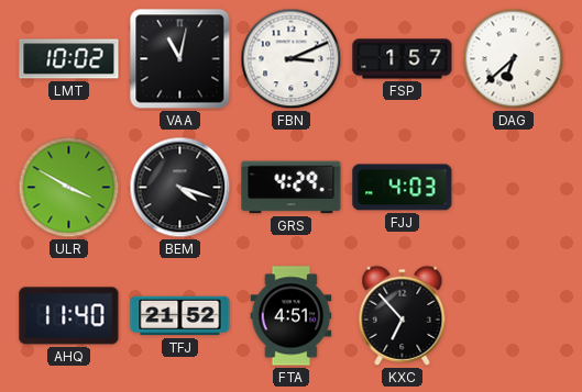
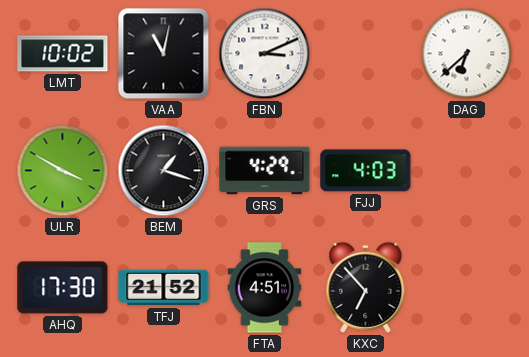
FSP: 1:57 -> none
BEM: 4:18 -> 1:18
AHQ: 11:40 -> 17:30
